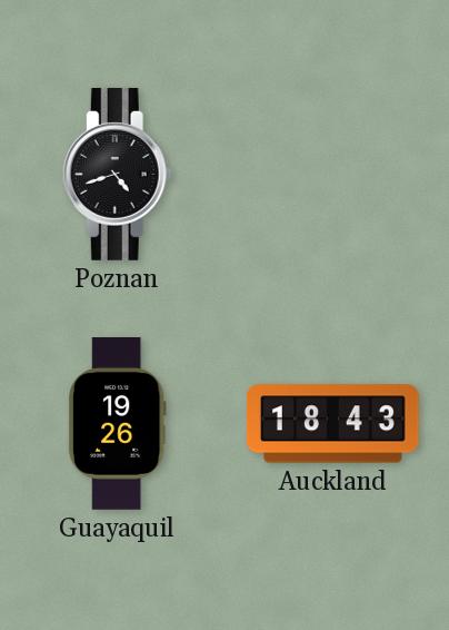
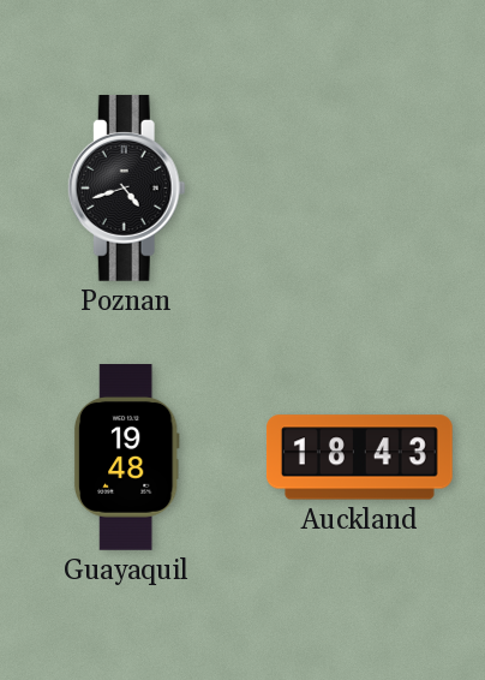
Guayaquil: 19:26 -> 19:48
